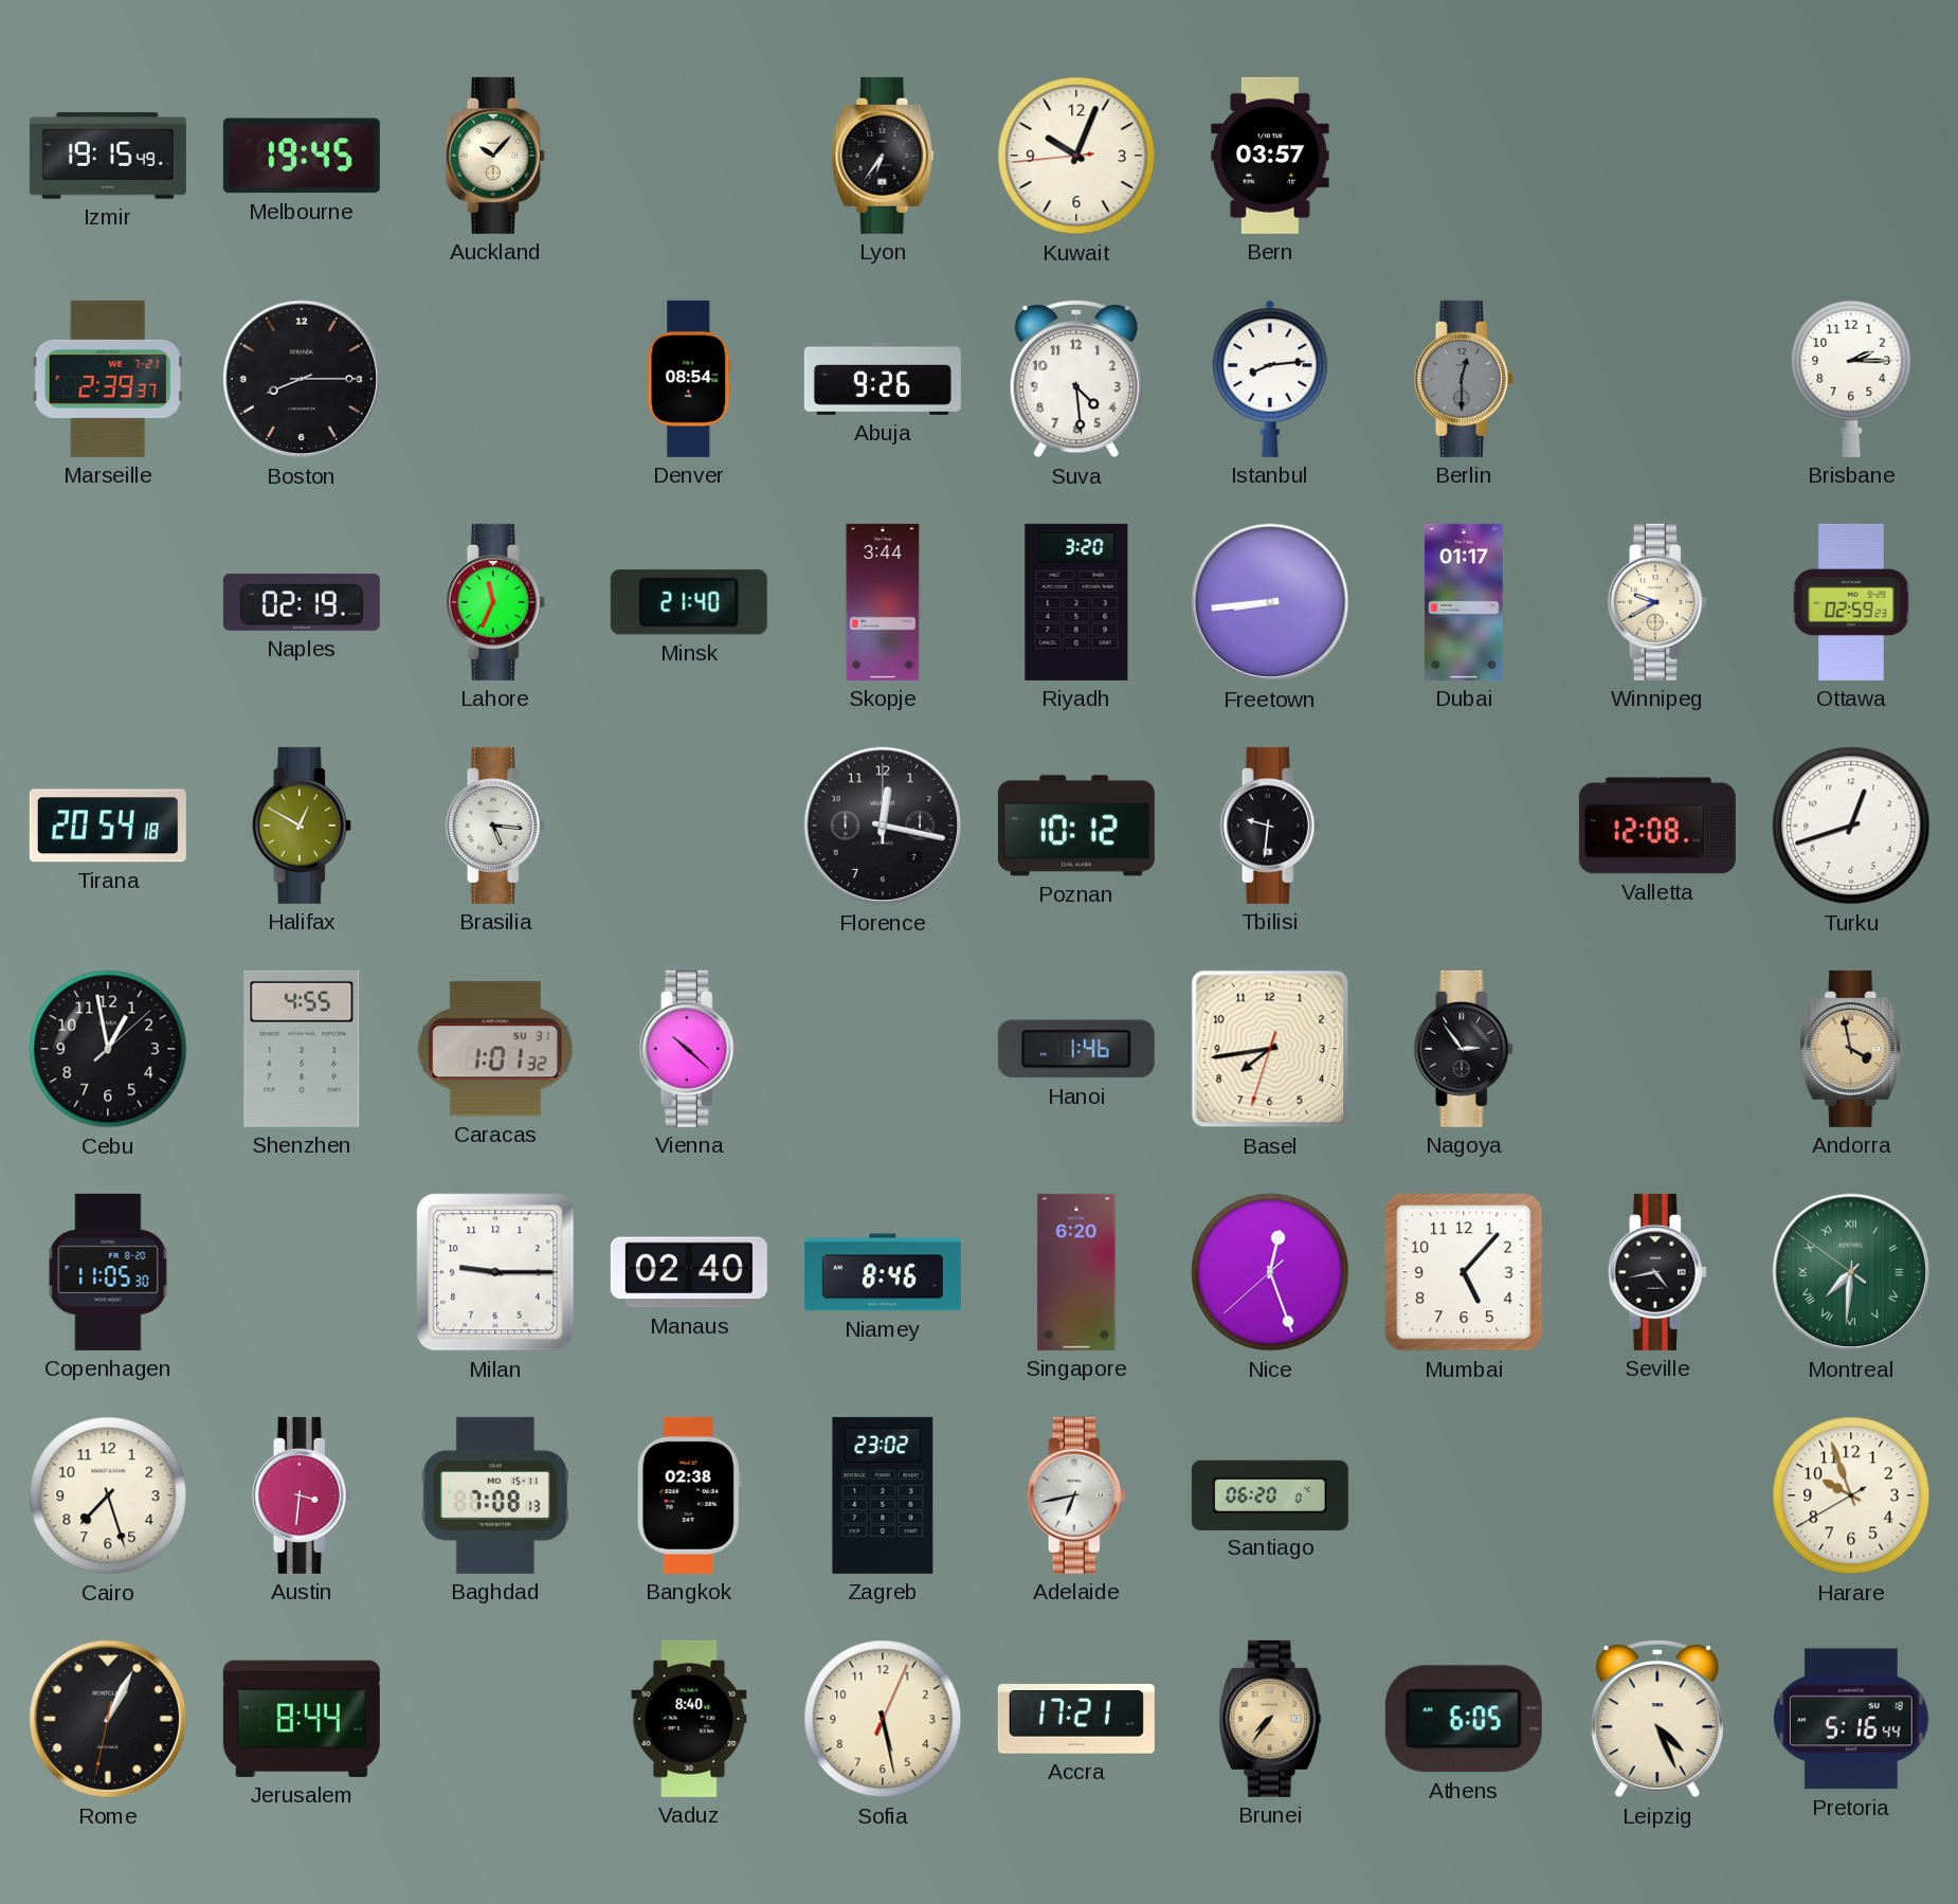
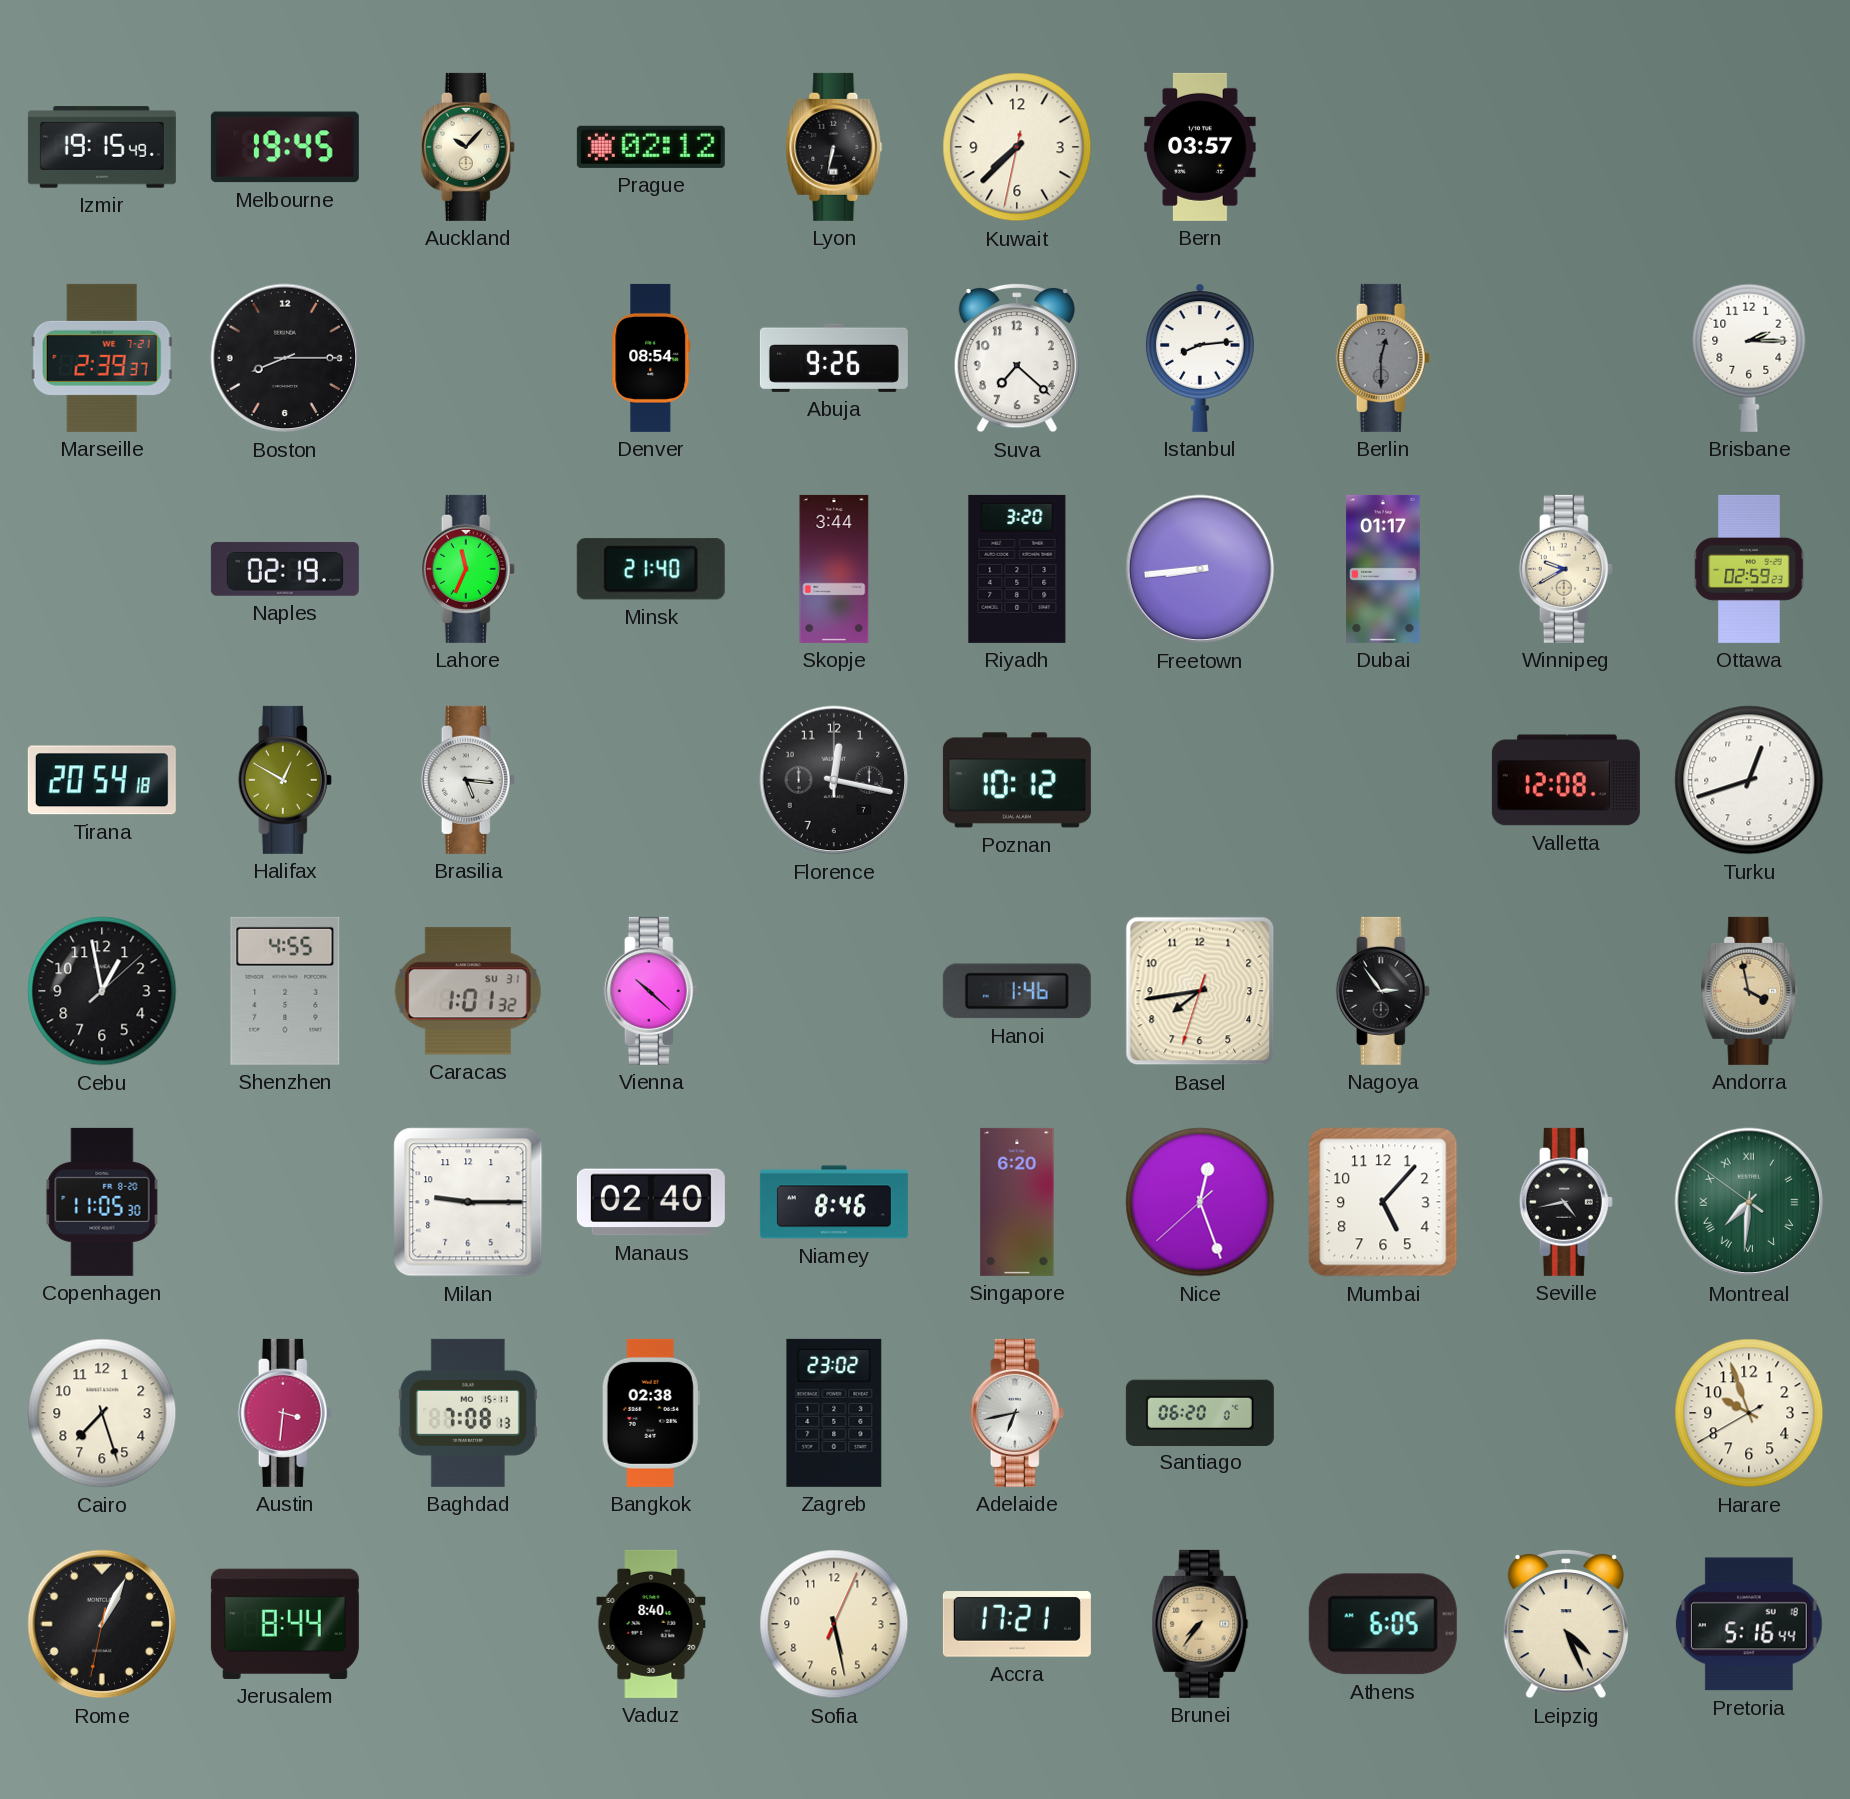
Prague: none -> 02:12
Lyon: 6:36 -> 6:32
Kuwait: 10:03 -> 7:37
Suva: 4:29 -> 7:22
Tbilisi: 9:31 -> none
